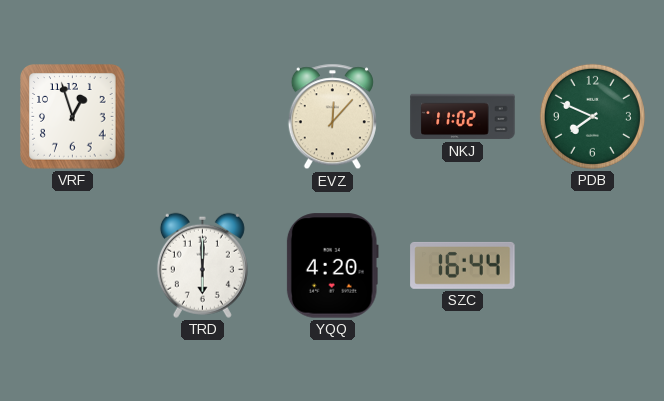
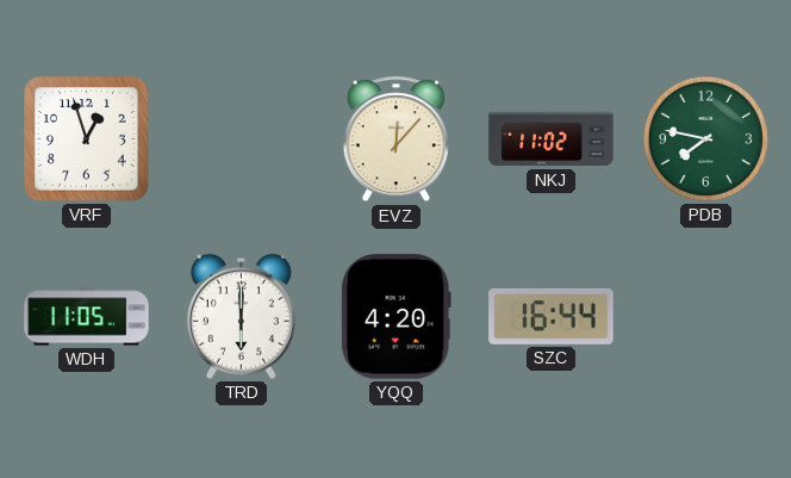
PDB: 7:49 -> 7:47
WDH: none -> 11:05
